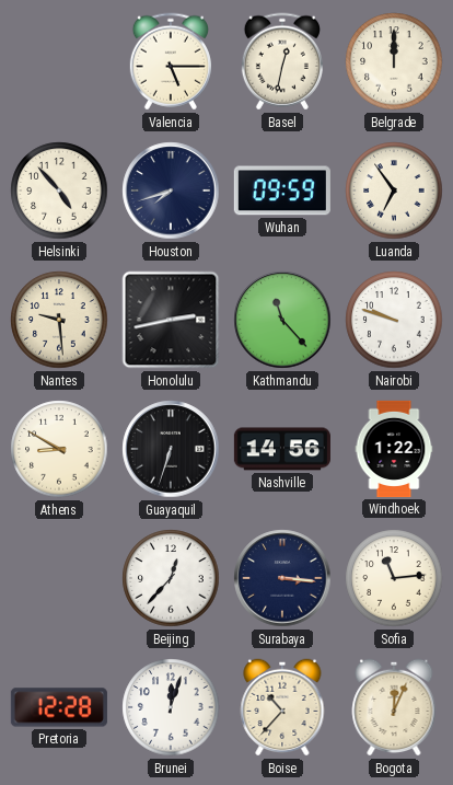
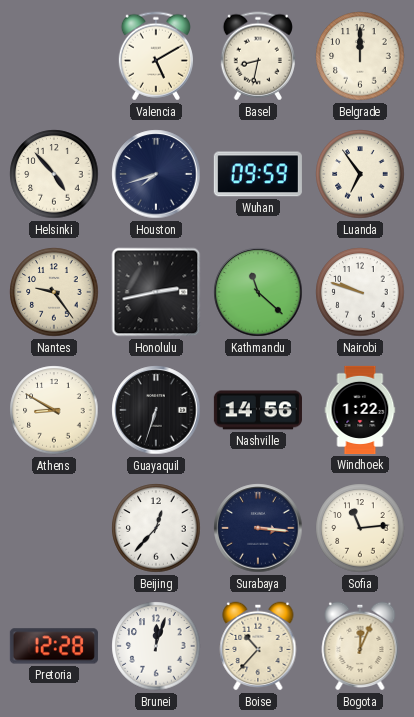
Valencia: 5:15 -> 5:10
Basel: 12:32 -> 8:32
Nantes: 9:29 -> 9:24
Kathmandu: 11:23 -> 11:22
